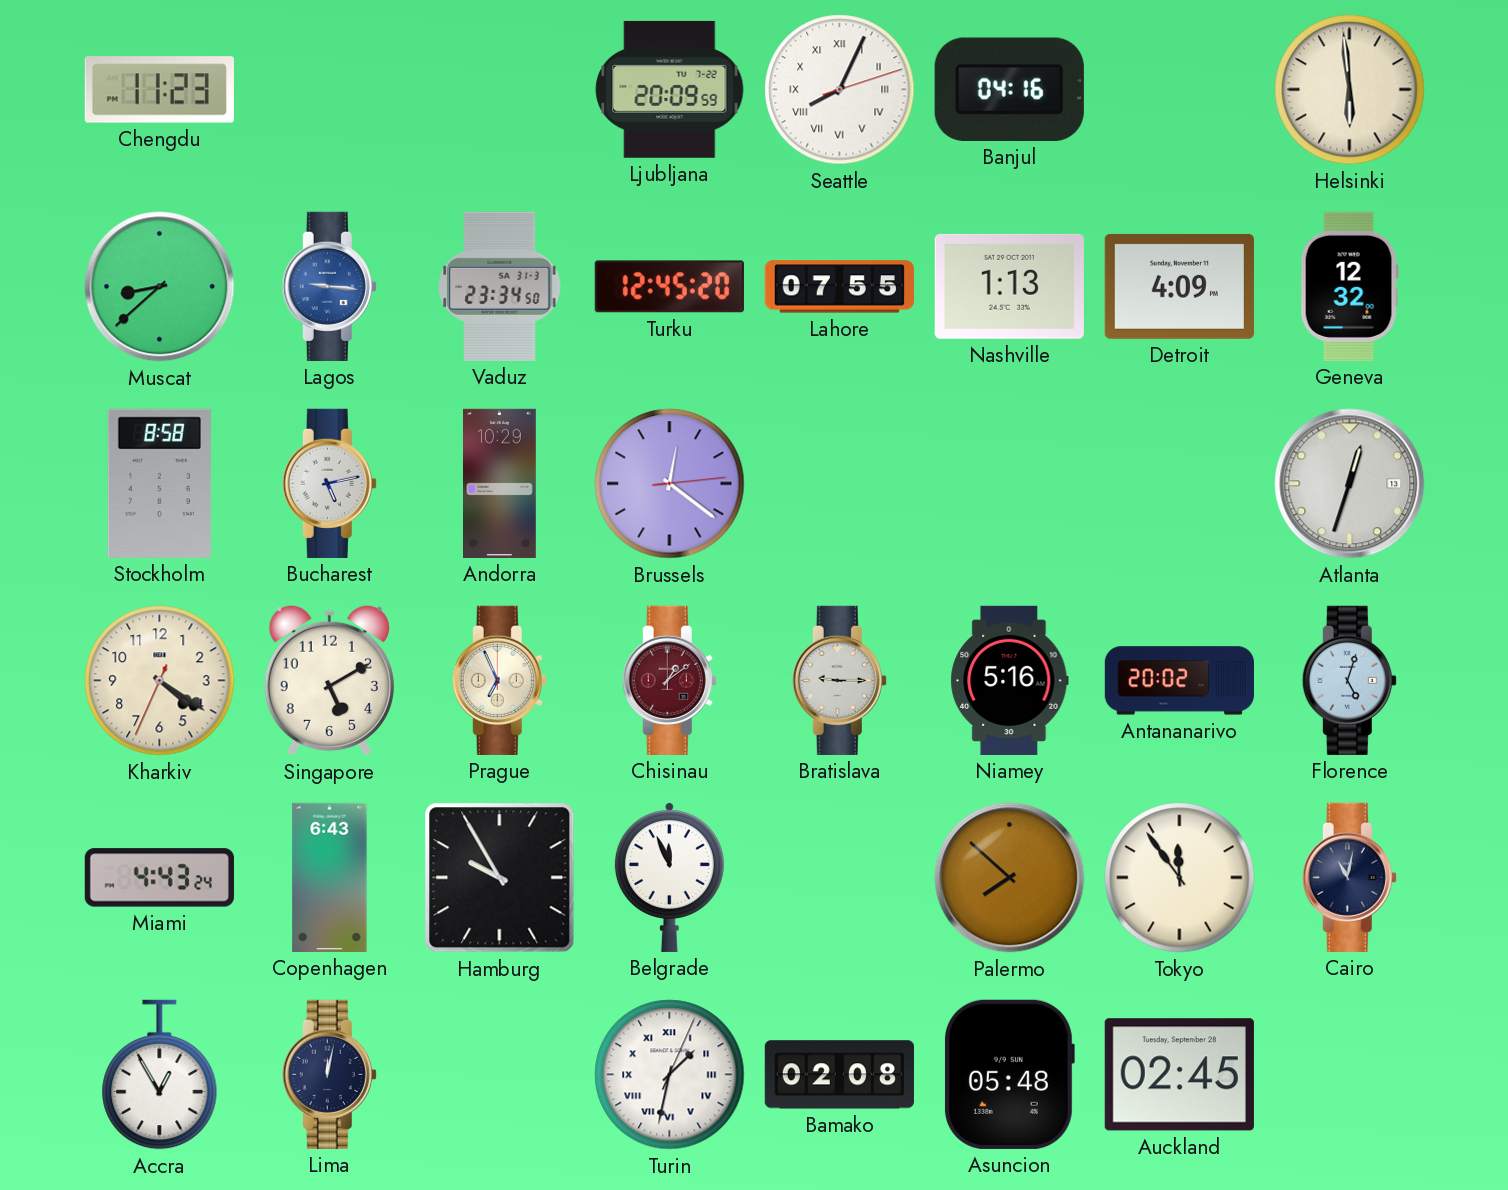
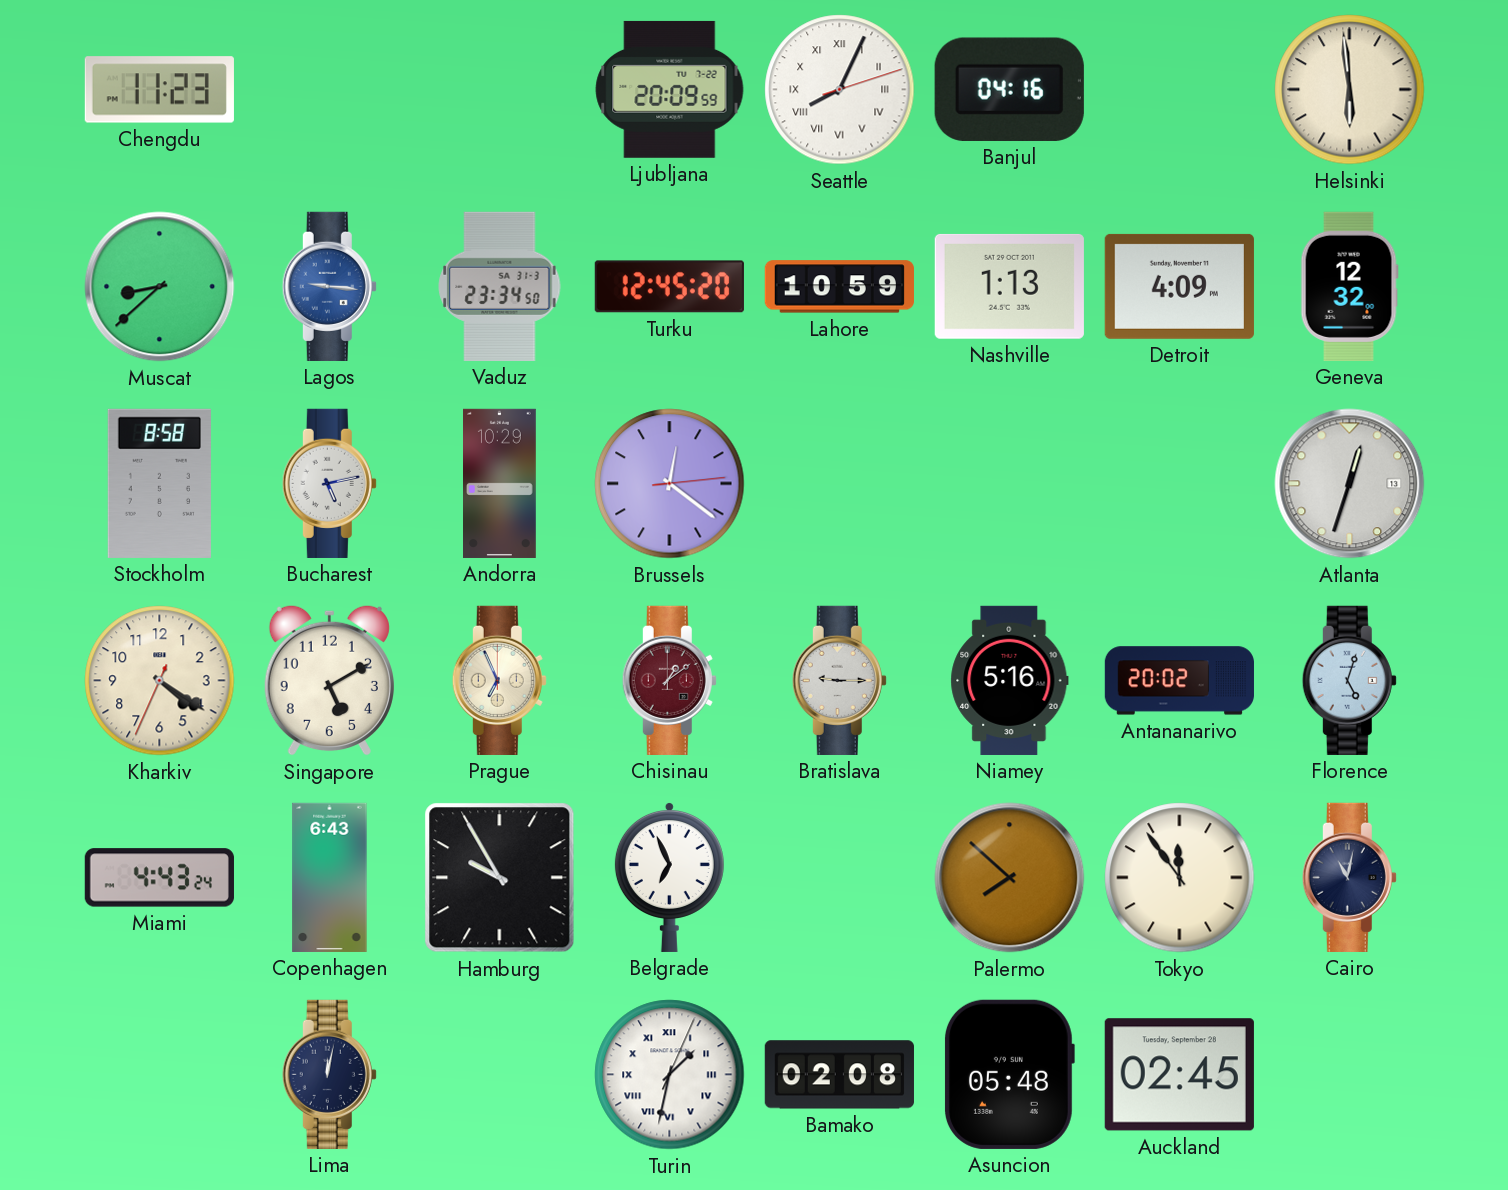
Lahore: 07:55 -> 10:59
Belgrade: 11:56 -> 6:56
Accra: 12:55 -> none
